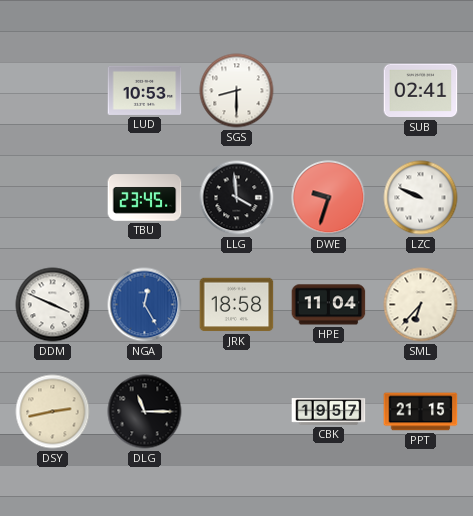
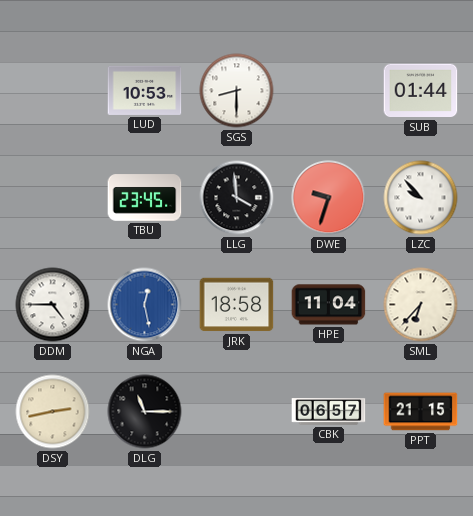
SUB: 02:41 -> 01:44
LZC: 9:49 -> 9:53
DDM: 3:49 -> 4:45
NGA: 12:25 -> 12:28
CBK: 19:57 -> 06:57
